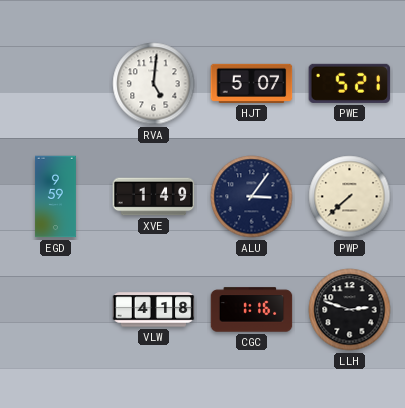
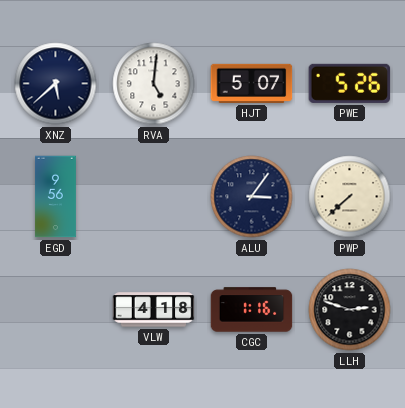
XNZ: none -> 5:38
PWE: 5:21 -> 5:26
EGD: 9:59 -> 9:56
XVE: 1:49 -> none
